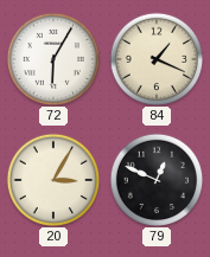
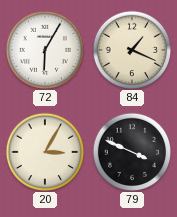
79: 12:49 -> 3:49
